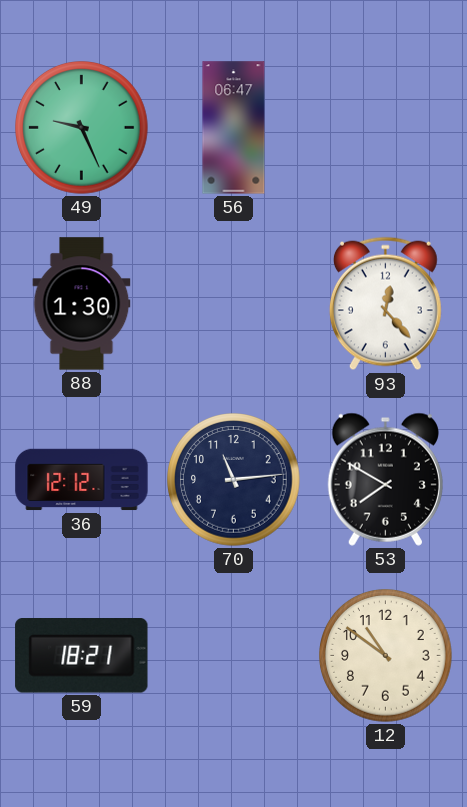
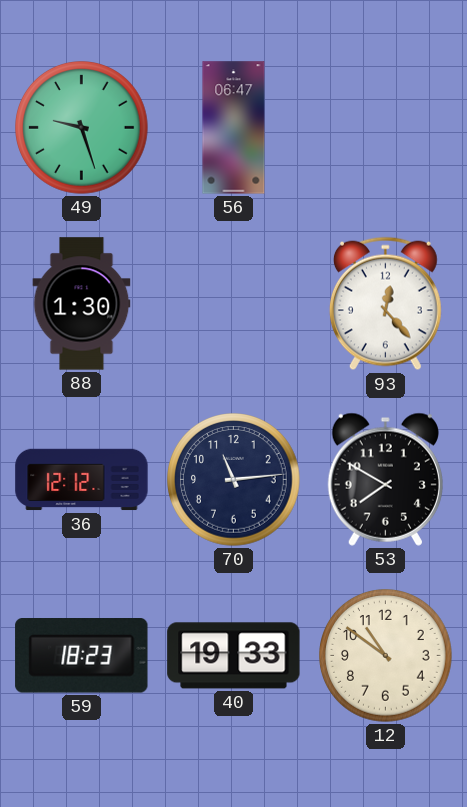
49: 9:26 -> 9:27
59: 18:21 -> 18:23
40: none -> 19:33
